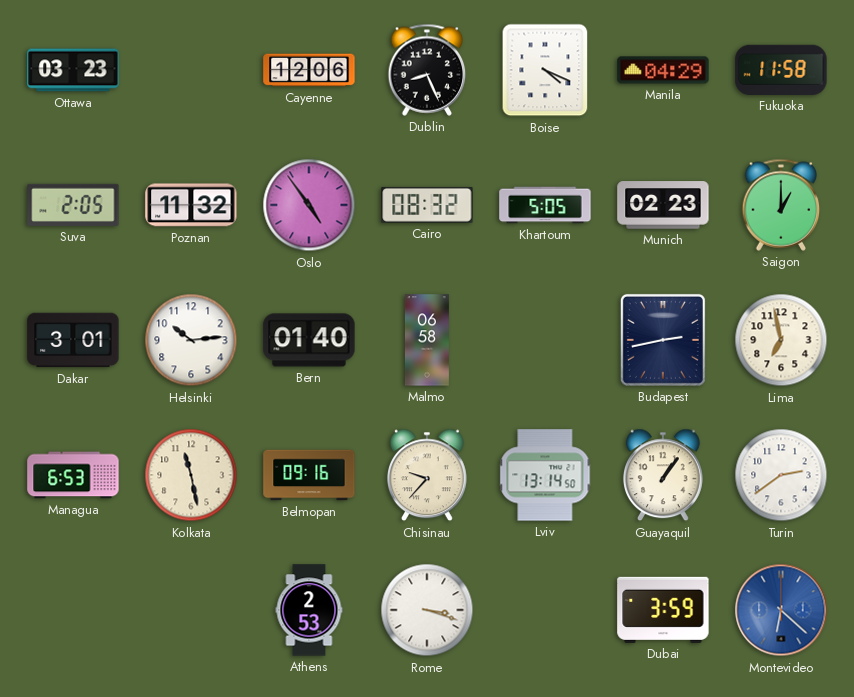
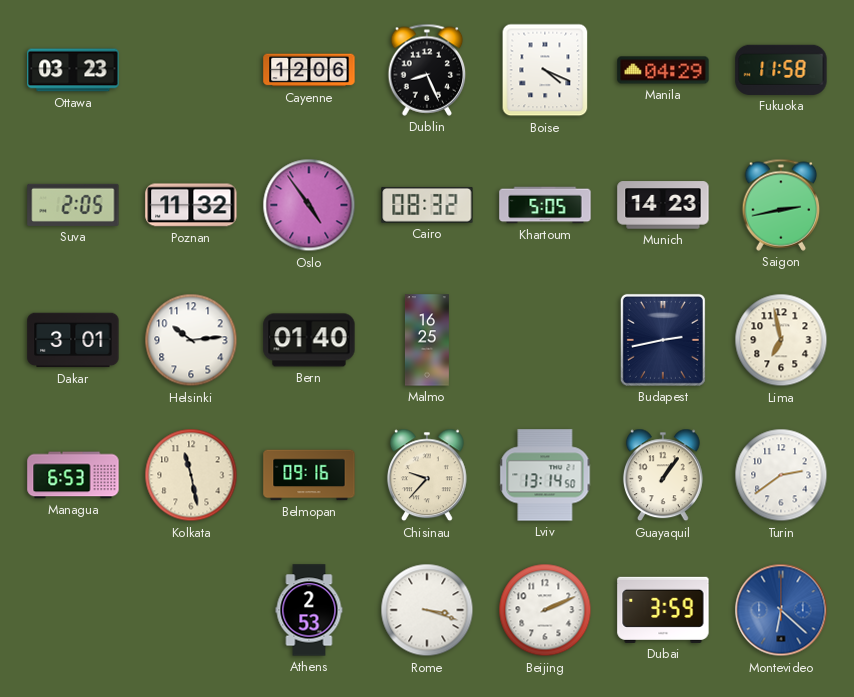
Munich: 02:23 -> 14:23
Saigon: 1:00 -> 2:43
Malmo: 06:58 -> 16:25
Beijing: none -> 2:11
